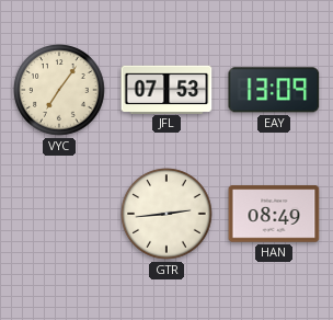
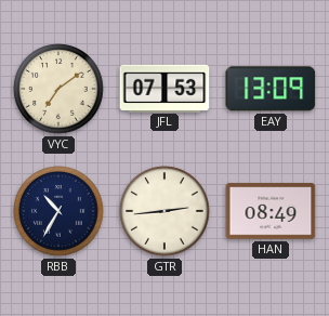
VYC: 7:06 -> 7:09
RBB: none -> 10:35
